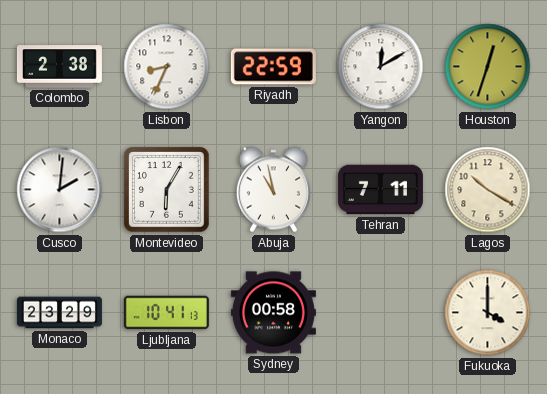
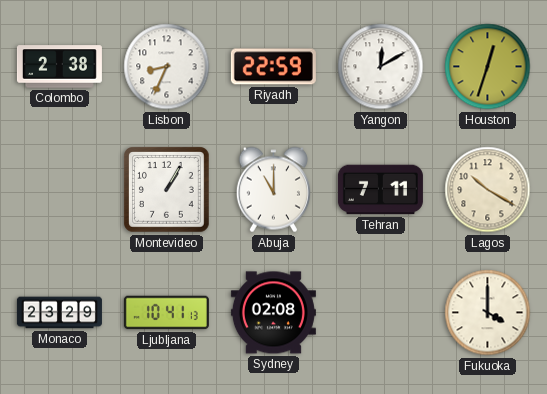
Cusco: 2:01 -> none
Montevideo: 6:05 -> 1:05
Abuja: 10:58 -> 11:00
Sydney: 00:58 -> 02:08
